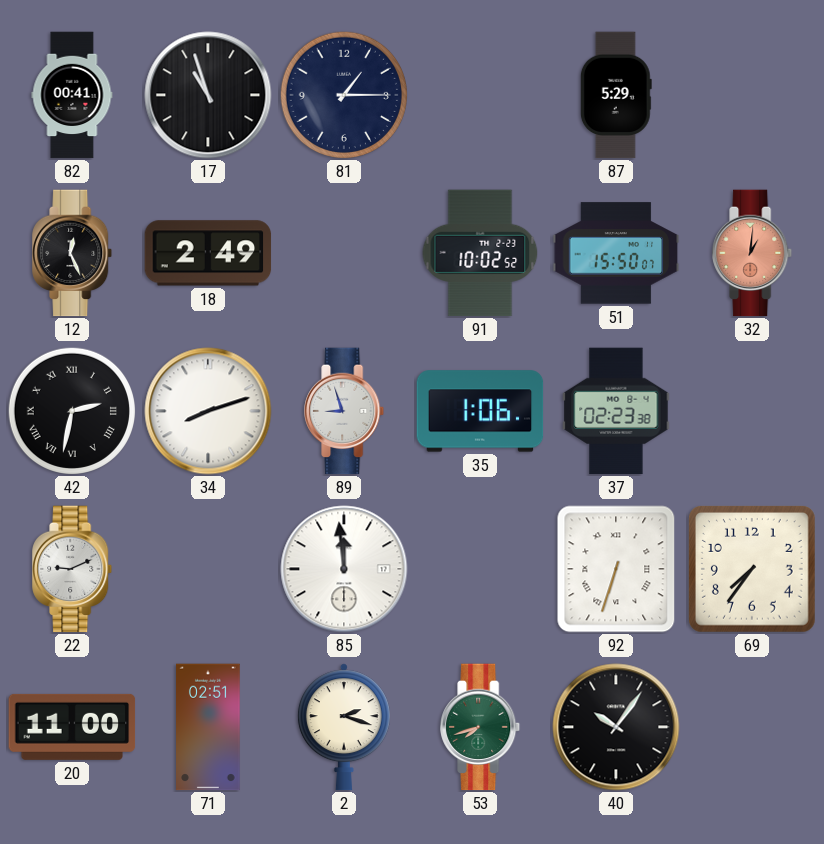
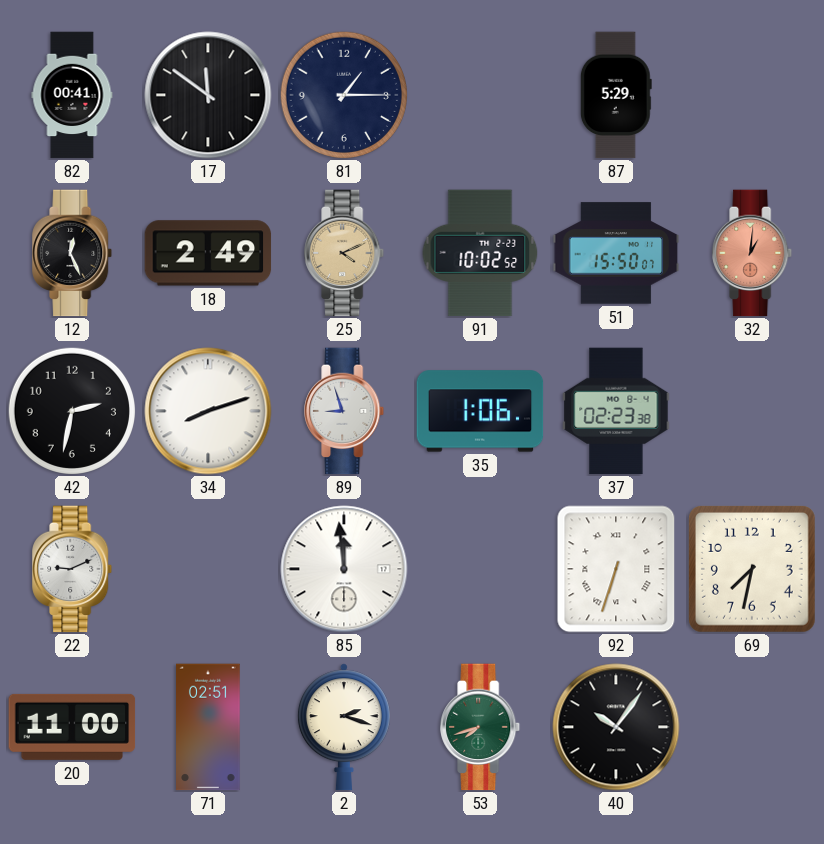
17: 10:57 -> 11:51
25: none -> 4:11
42 numerals: Roman -> Arabic
69: 7:36 -> 7:32
